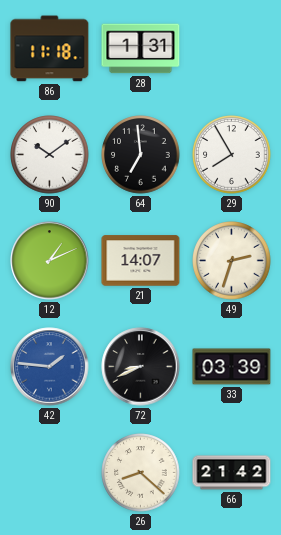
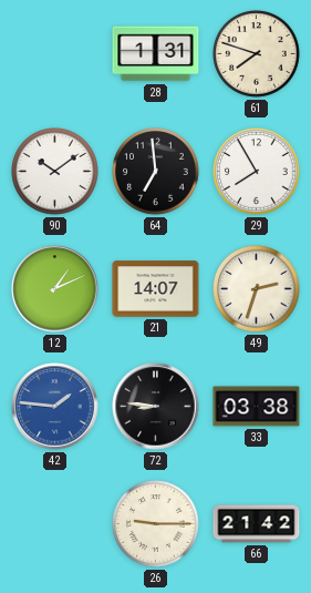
86: 11:18 -> none
61: none -> 7:48
72: 8:41 -> 8:46
33: 03:39 -> 03:38
26: 8:22 -> 9:15
